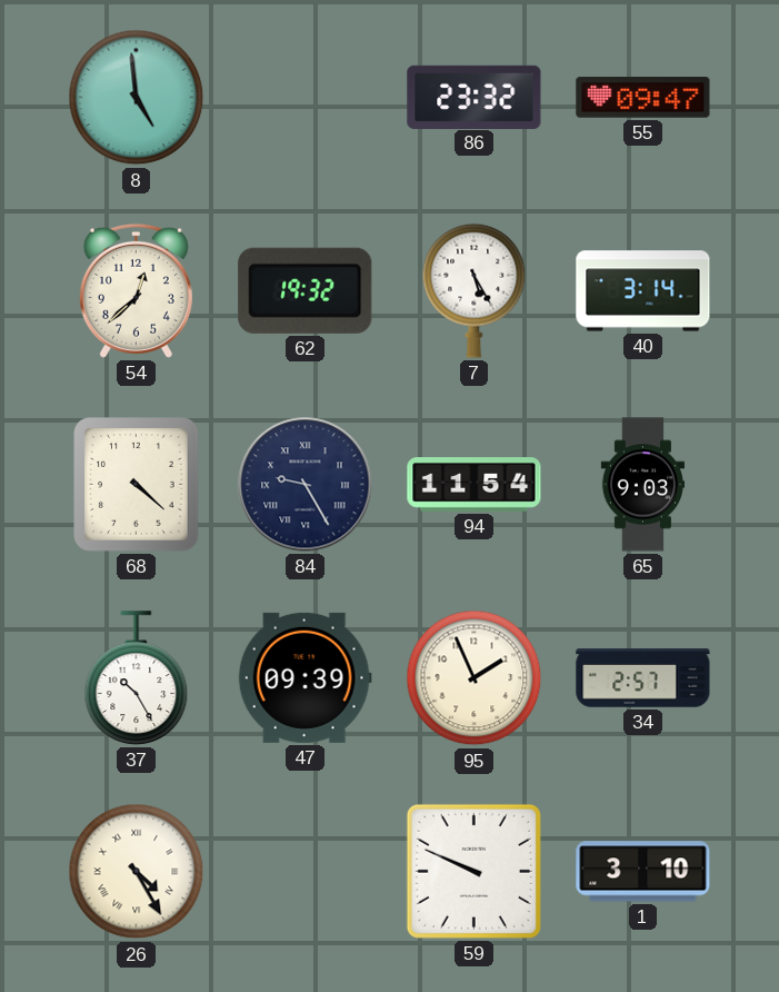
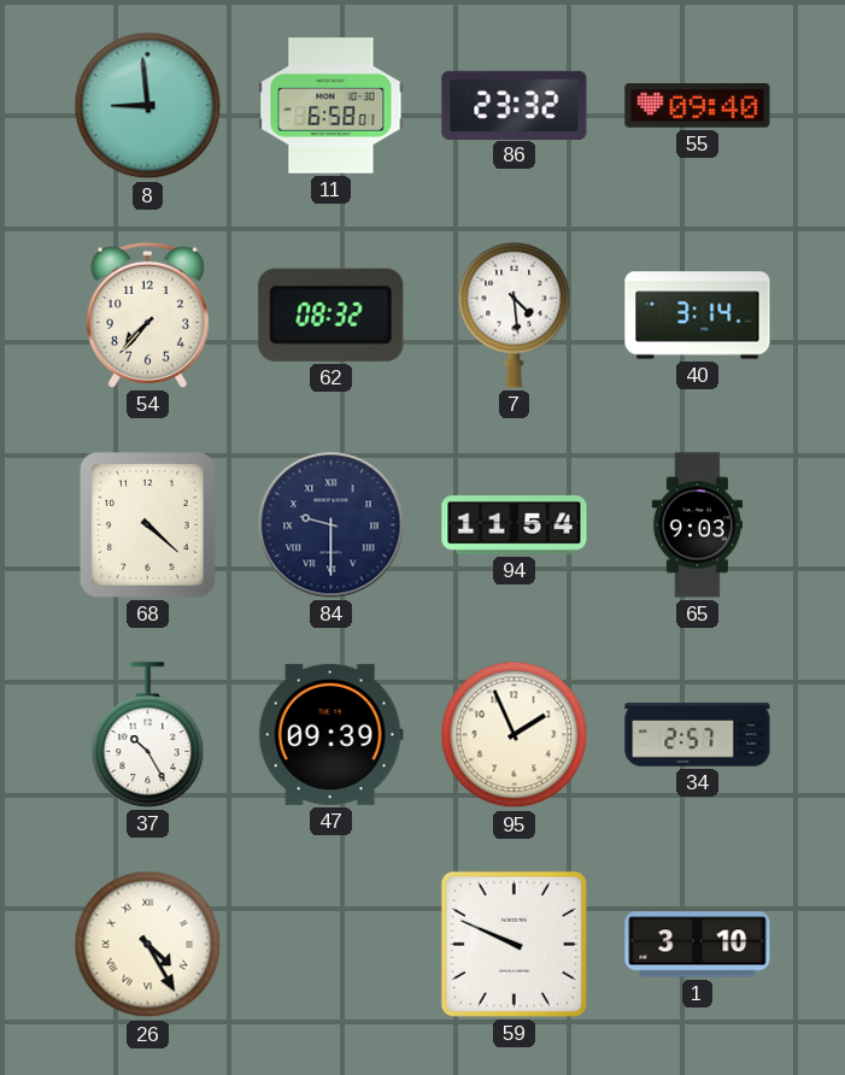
8: 4:59 -> 8:59
11: none -> 6:58
55: 09:47 -> 09:40
54: 12:38 -> 7:37
62: 19:32 -> 08:32
7: 5:25 -> 4:29
84: 9:25 -> 9:30
